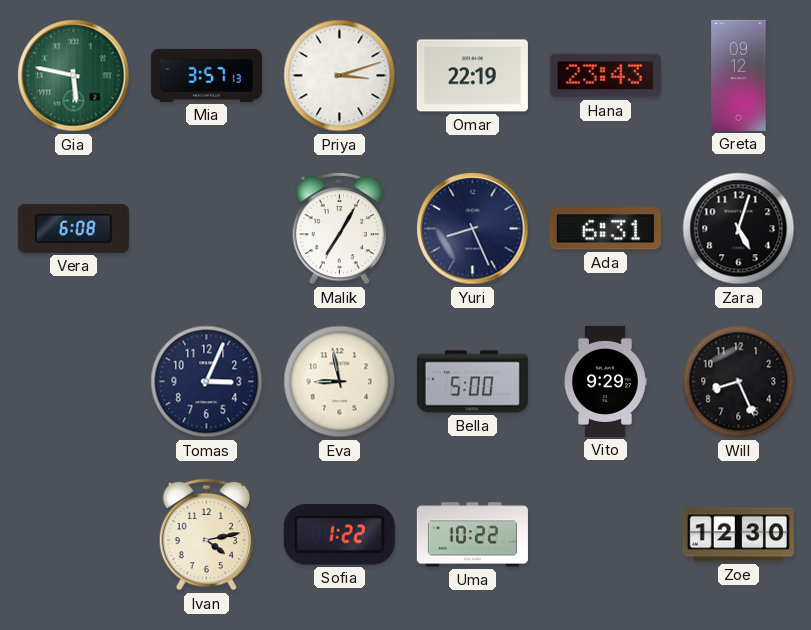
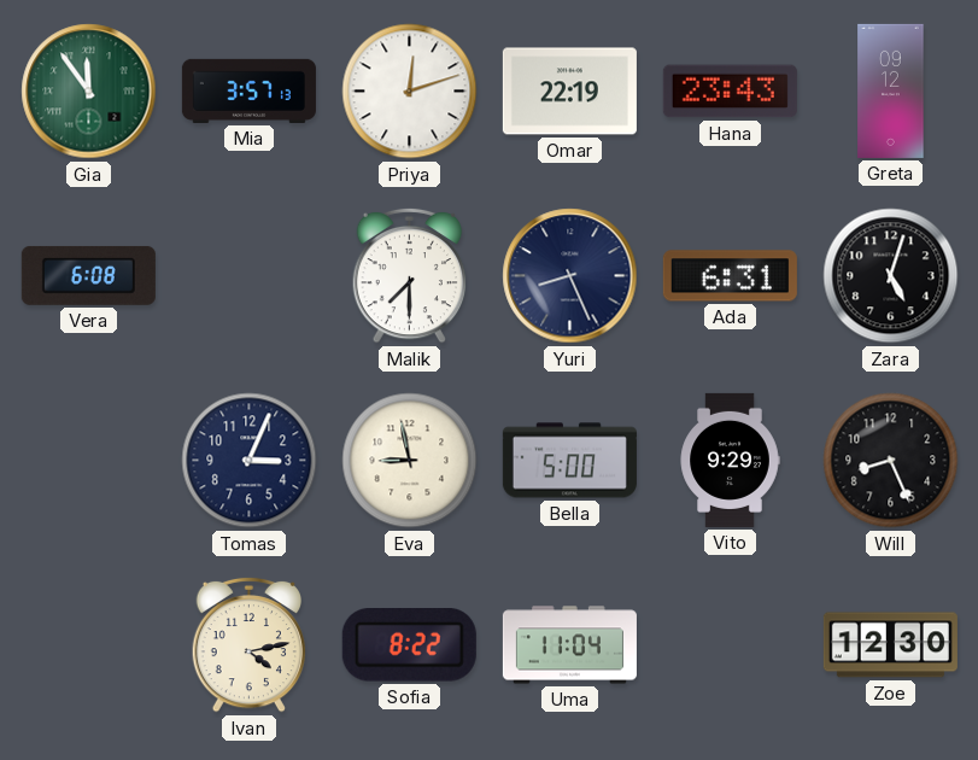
Gia: 5:47 -> 11:54
Priya: 3:12 -> 12:12
Malik: 7:05 -> 7:30
Sofia: 1:22 -> 8:22
Uma: 10:22 -> 11:04
